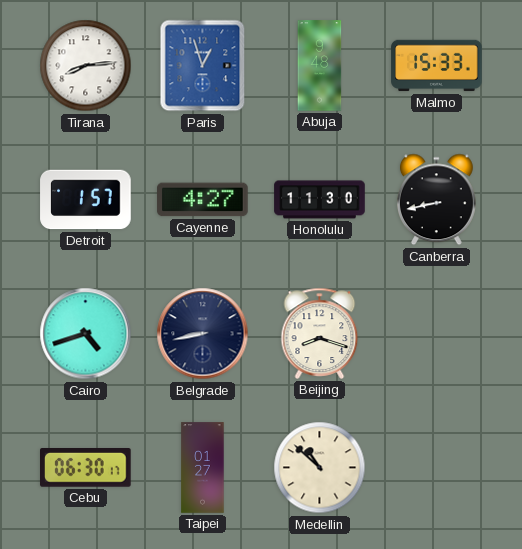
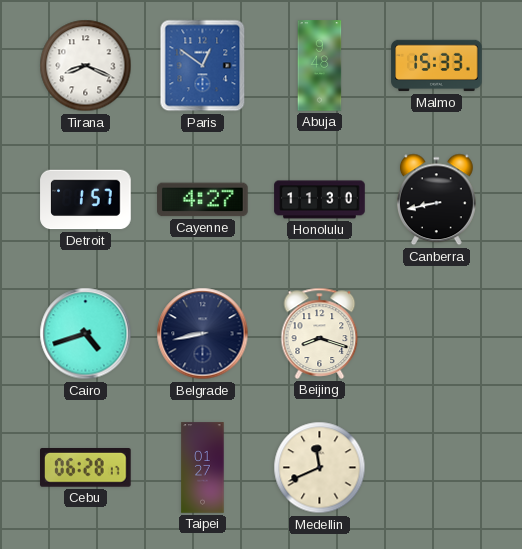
Tirana: 8:14 -> 8:19
Paris: 12:57 -> 12:51
Cebu: 06:30 -> 06:28
Medellin: 10:52 -> 11:41
